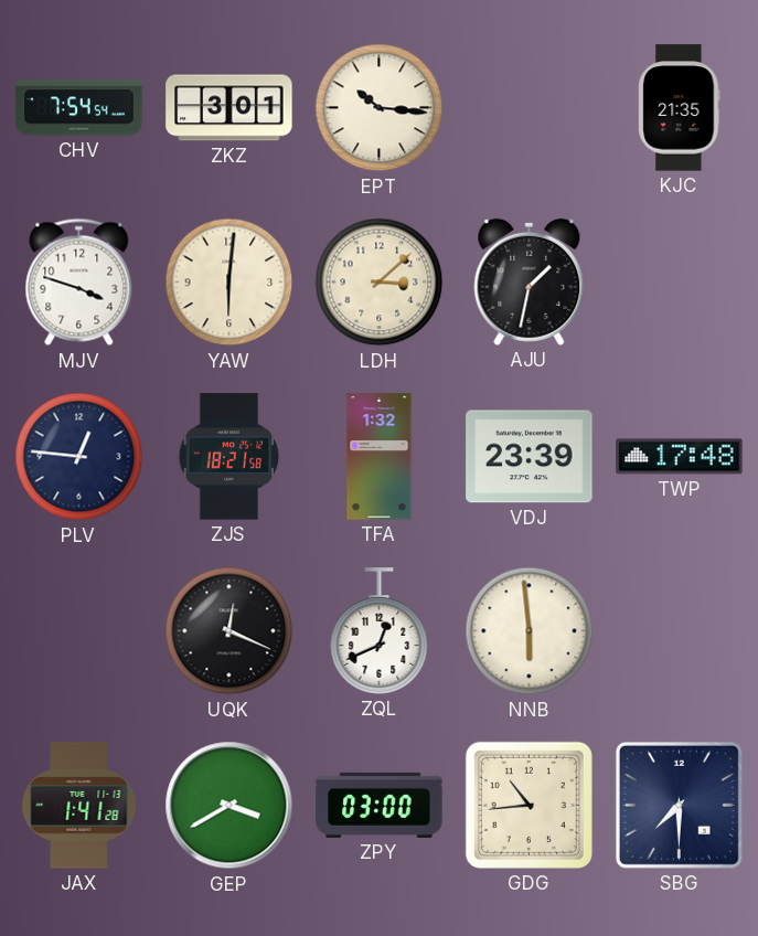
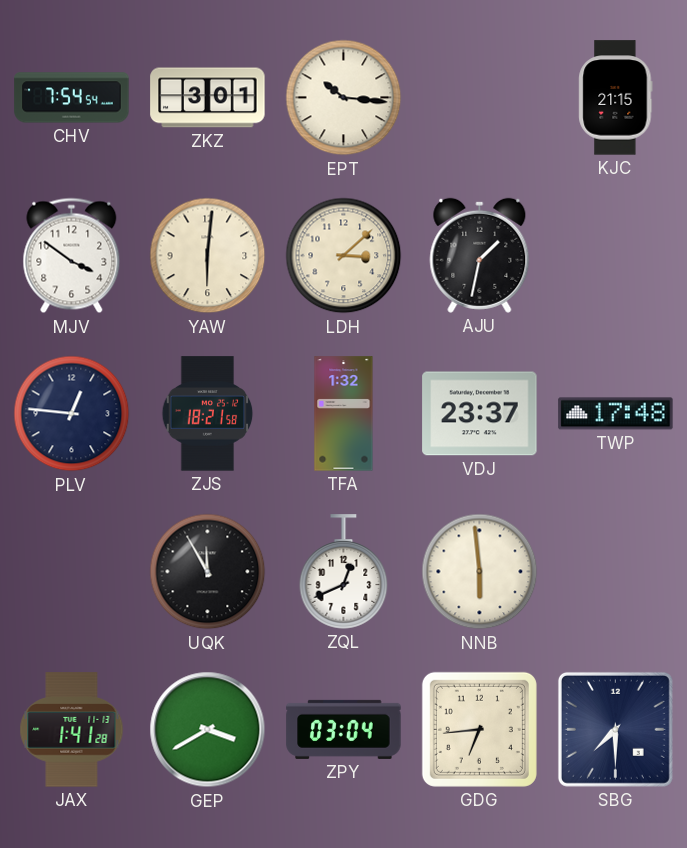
KJC: 21:35 -> 21:15
MJV: 3:48 -> 3:51
VDJ: 23:39 -> 23:37
UQK: 12:19 -> 11:55
ZPY: 03:00 -> 03:04
GDG: 10:44 -> 6:44
